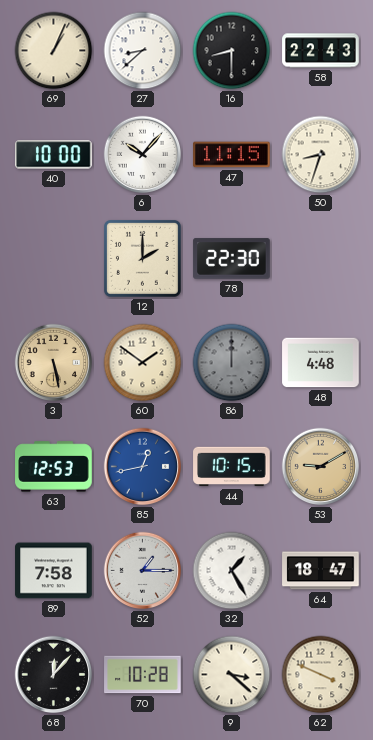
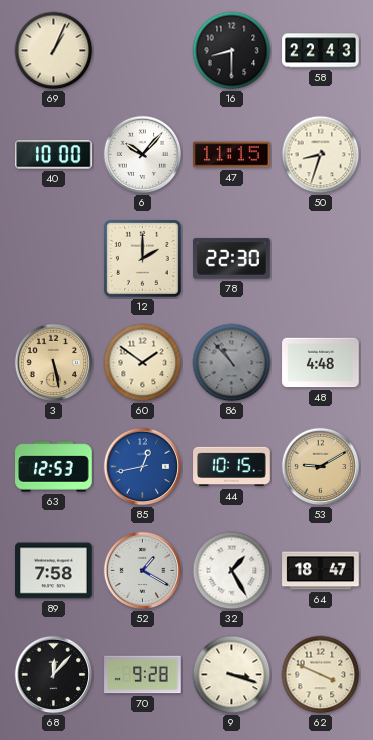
27: 8:38 -> none
86: 12:00 -> 10:53
52: 1:15 -> 1:20
70: 10:28 -> 9:28
9: 3:22 -> 3:18
